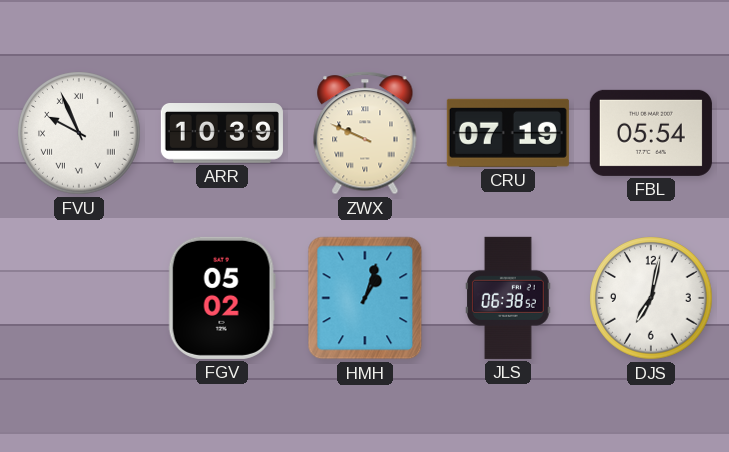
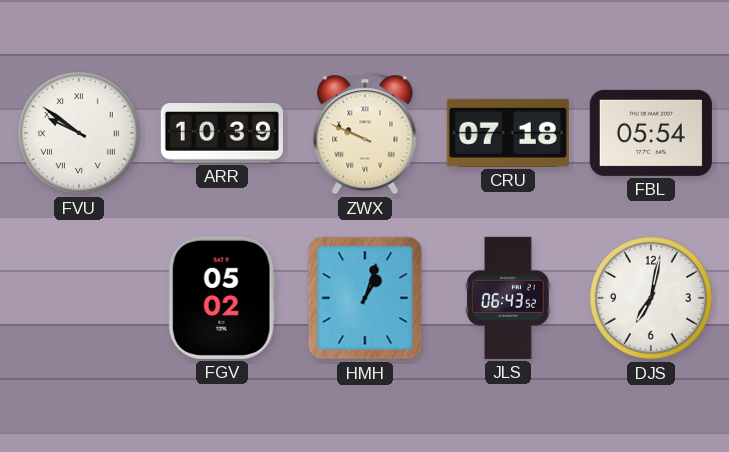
FVU: 9:56 -> 9:51
CRU: 07:19 -> 07:18
JLS: 06:38 -> 06:43
